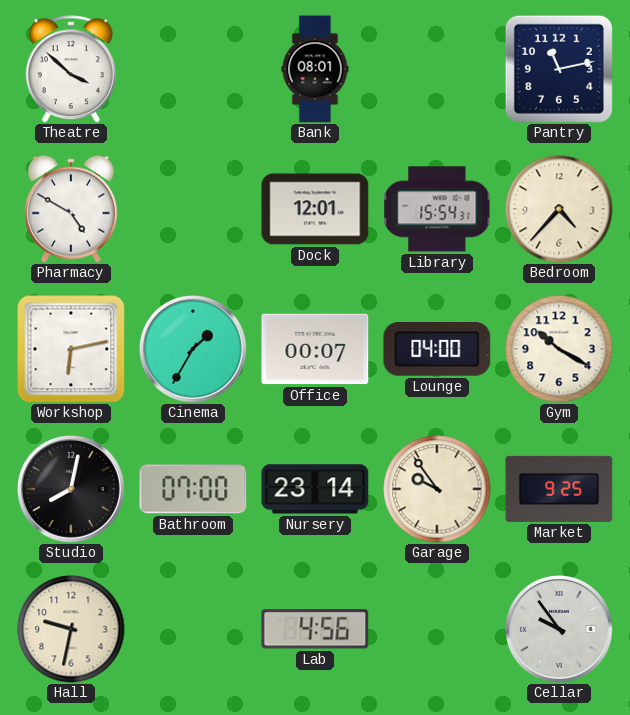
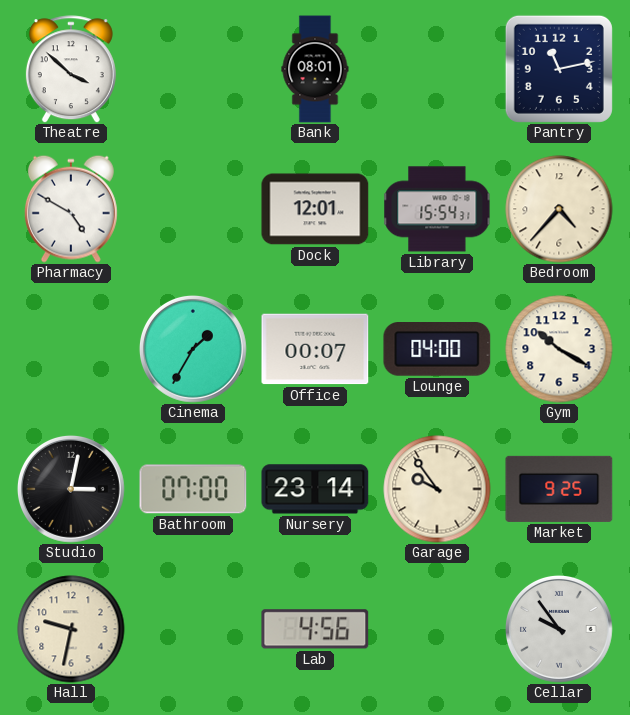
Workshop: 6:13 -> none
Studio: 8:02 -> 3:02
